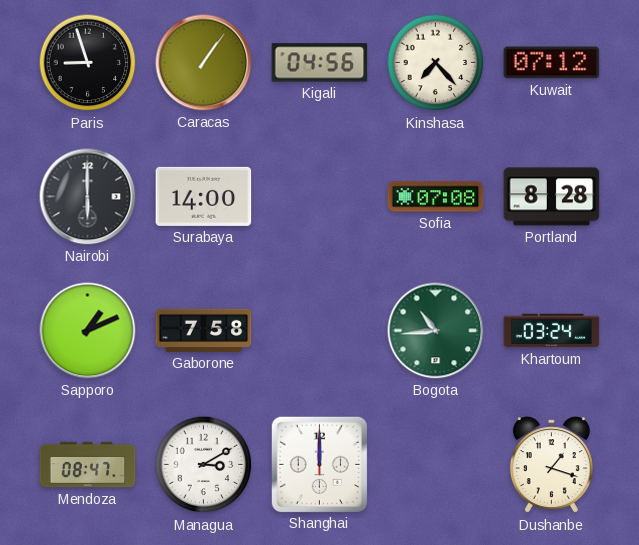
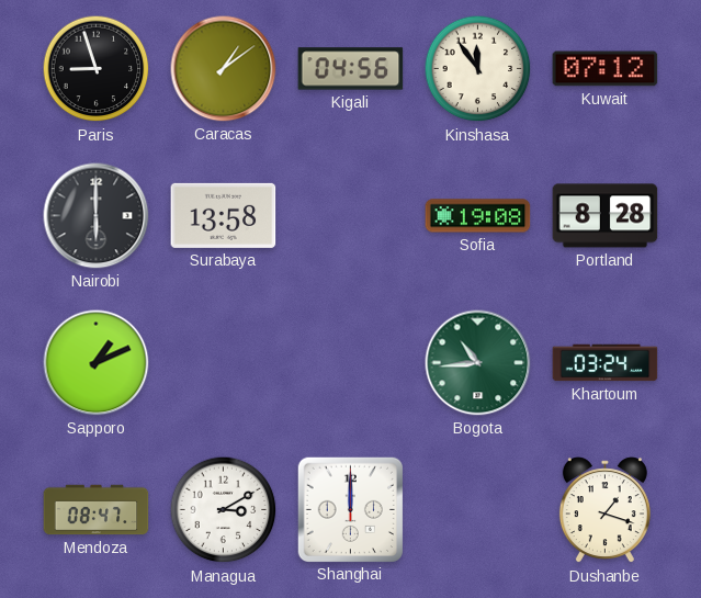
Caracas: 1:06 -> 1:09
Kinshasa: 7:23 -> 11:54
Surabaya: 14:00 -> 13:58
Sofia: 07:08 -> 19:08
Gaborone: 7:58 -> none
